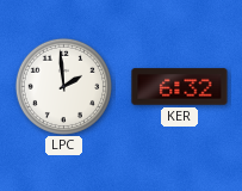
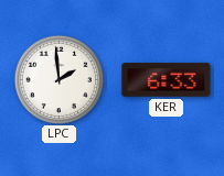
KER: 6:32 -> 6:33
